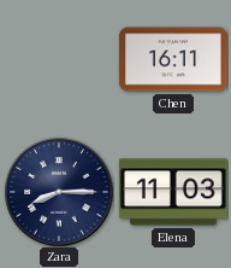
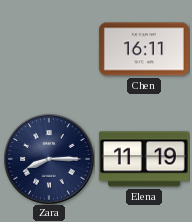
Elena: 11:03 -> 11:19
